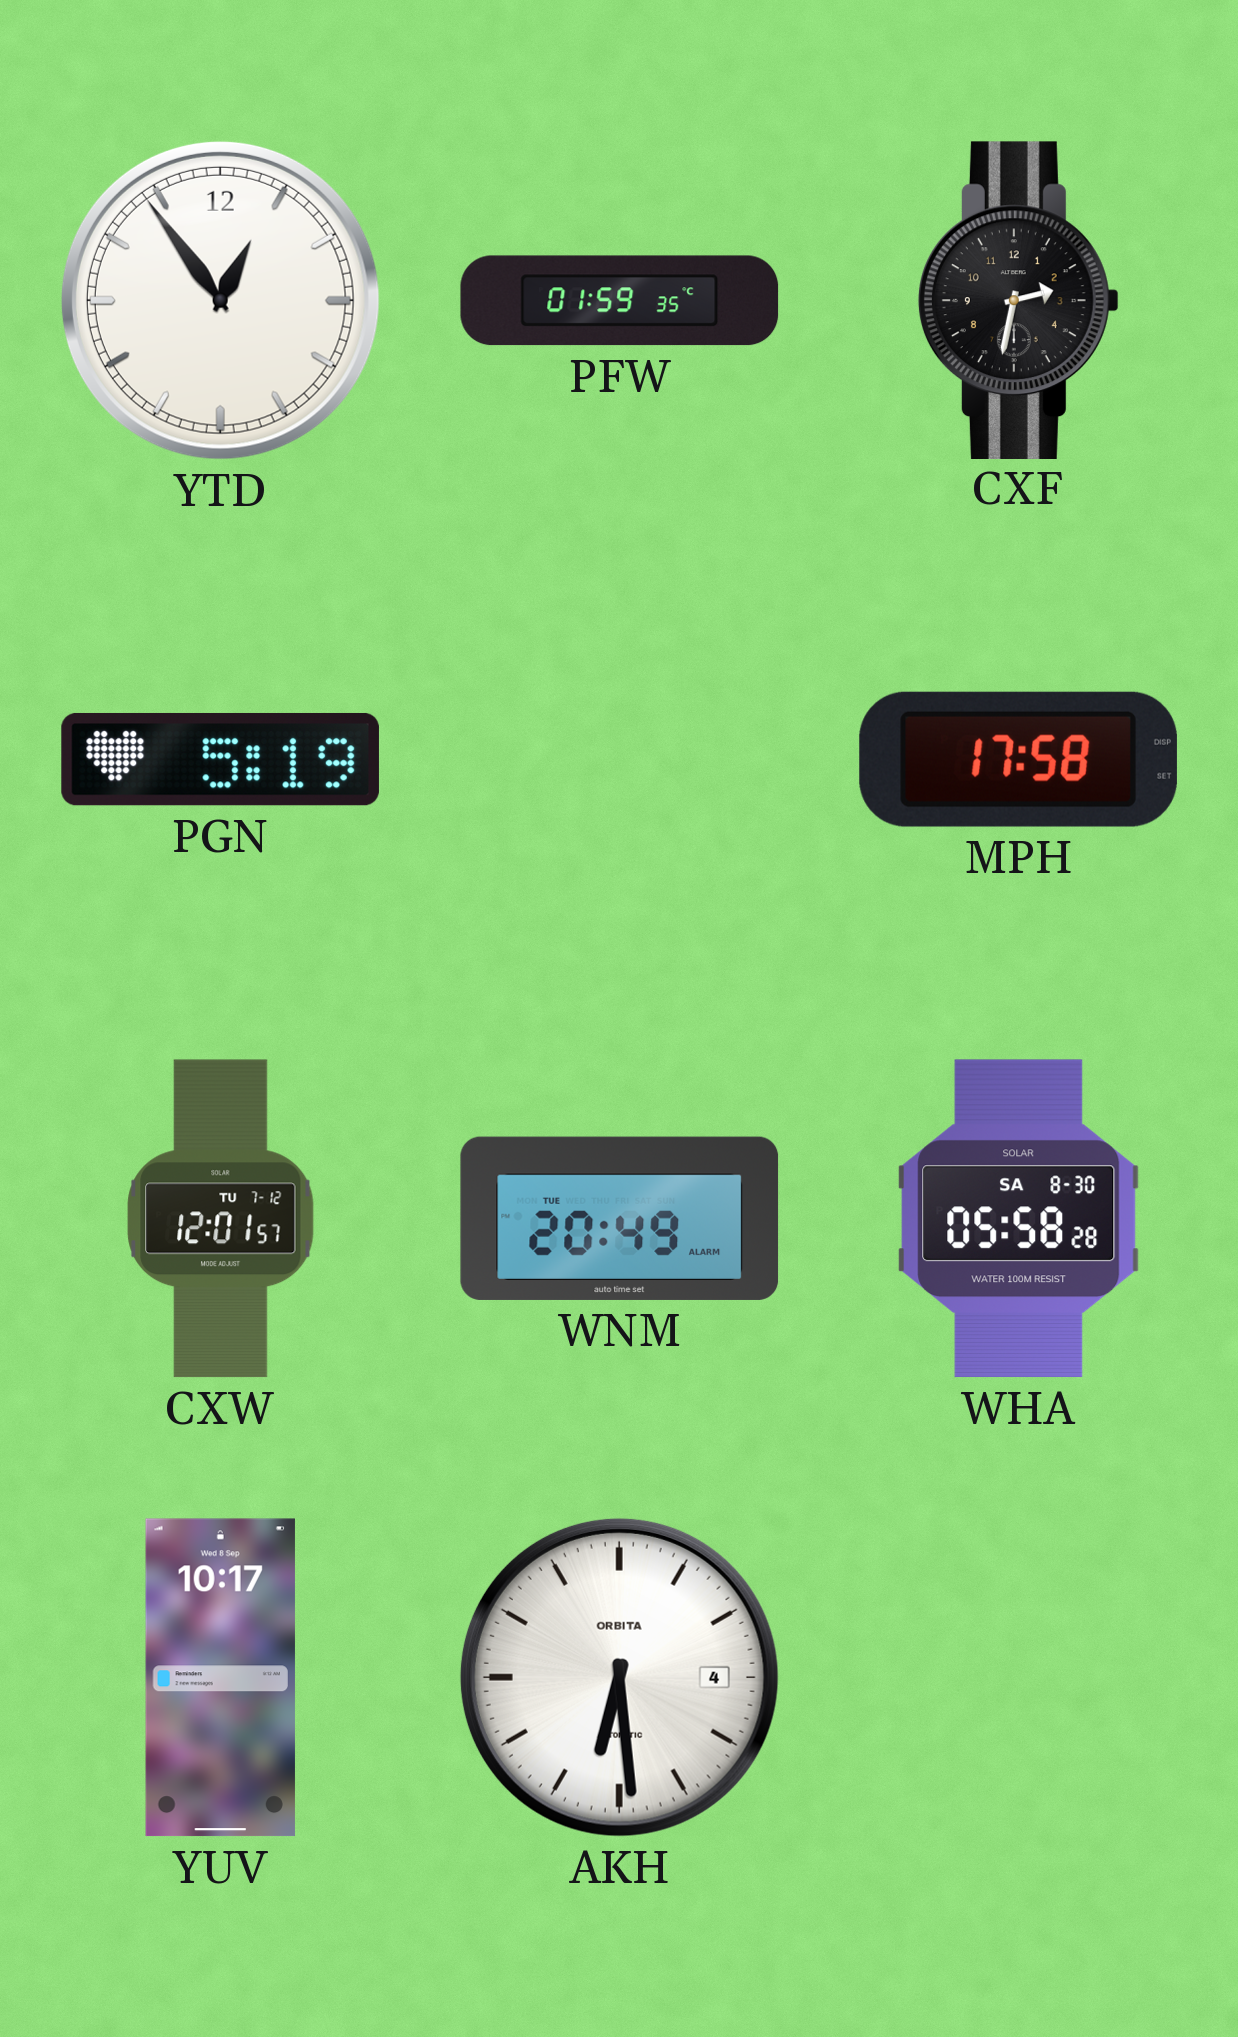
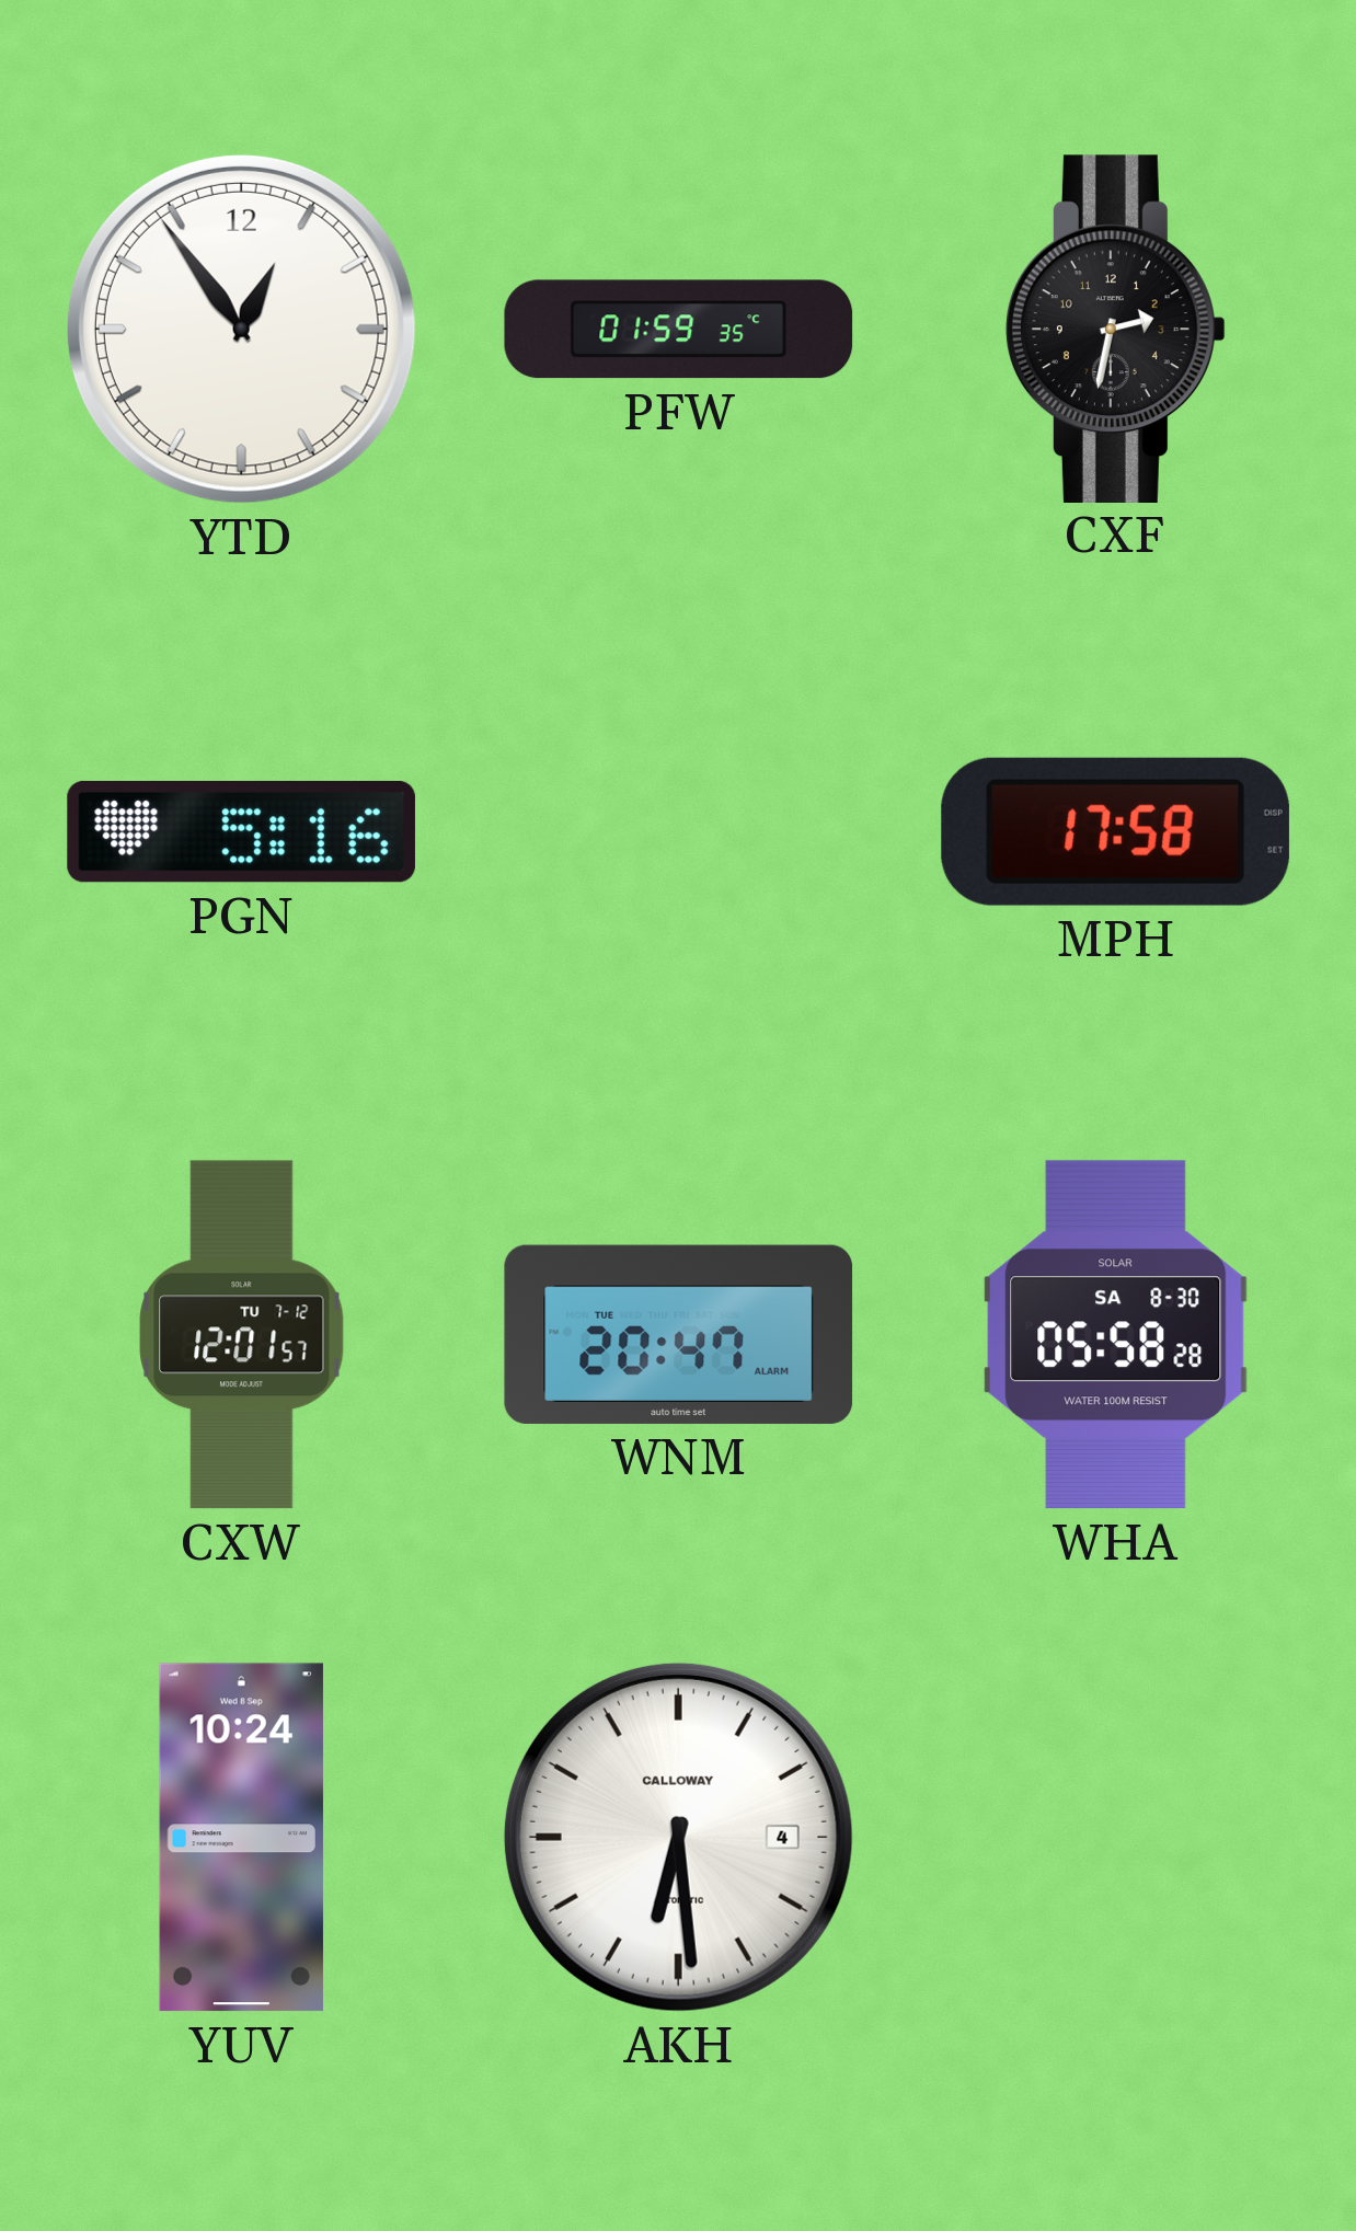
PGN: 5:19 -> 5:16
WNM: 20:49 -> 20:47
YUV: 10:17 -> 10:24
AKH brand: ORBITA -> CALLOWAY
